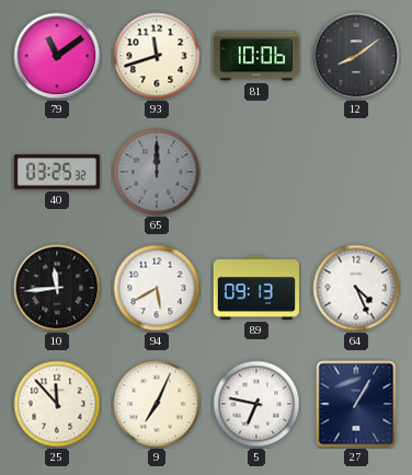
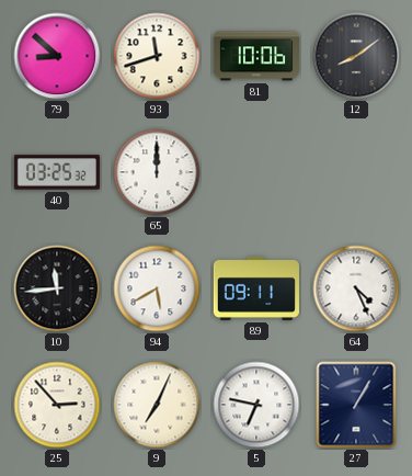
79: 11:09 -> 8:52
65 dial: grey -> white
89: 09:13 -> 09:11
25: 11:53 -> 2:53
